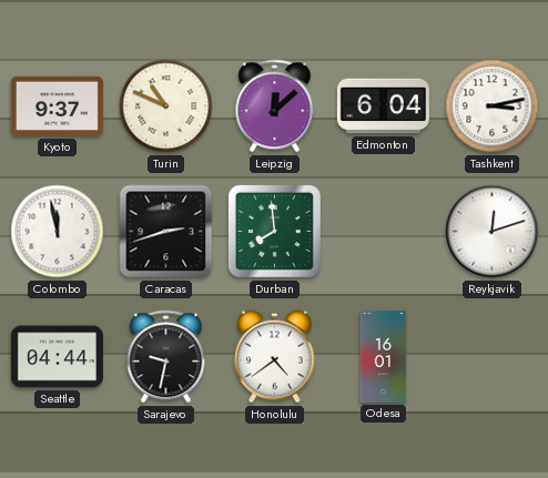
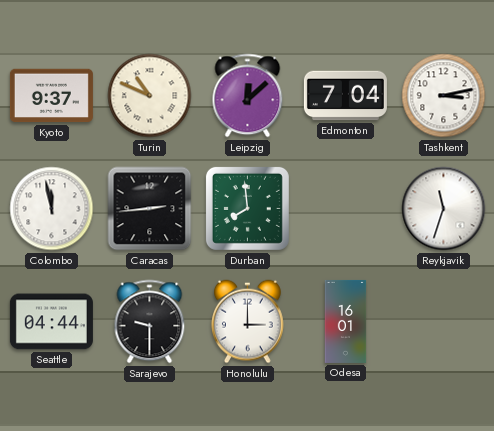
Edmonton: 6:04 -> 7:04
Caracas: 2:42 -> 2:44
Reykjavik: 12:12 -> 11:33
Sarajevo: 9:32 -> 9:30
Honolulu: 4:39 -> 3:00
